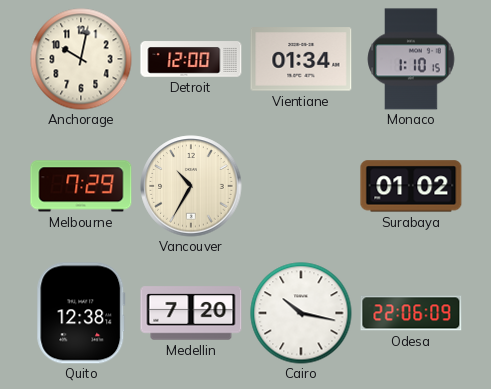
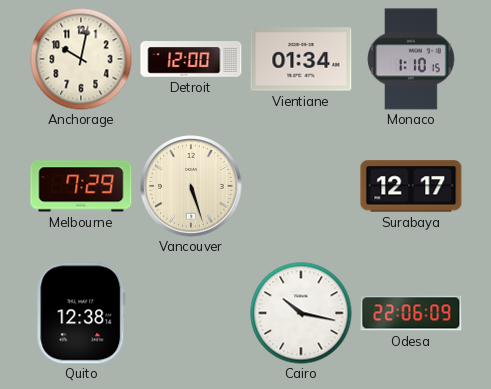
Vancouver: 10:35 -> 5:27
Surabaya: 01:02 -> 12:17
Medellin: 7:20 -> none
